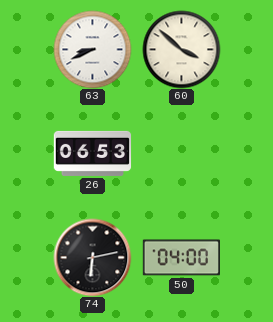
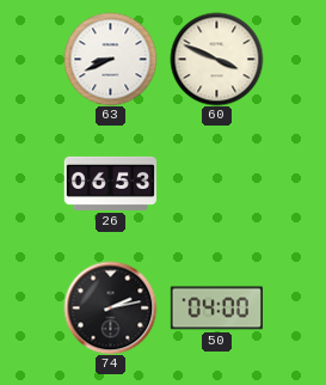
60: 3:52 -> 3:49
74: 6:13 -> 2:13
